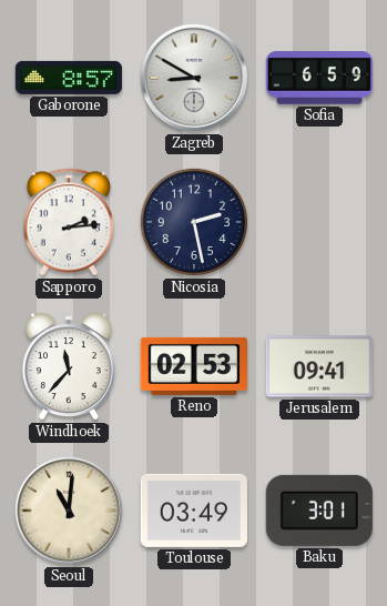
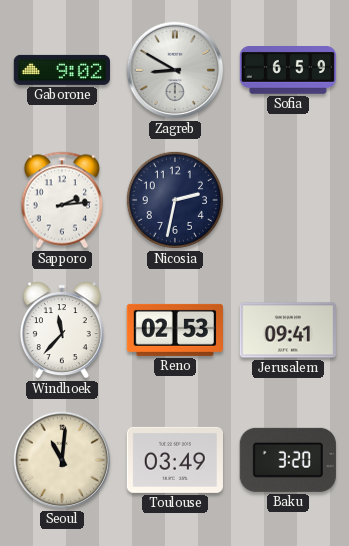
Gaborone: 8:57 -> 9:02
Nicosia: 2:28 -> 2:32
Baku: 3:01 -> 3:20
